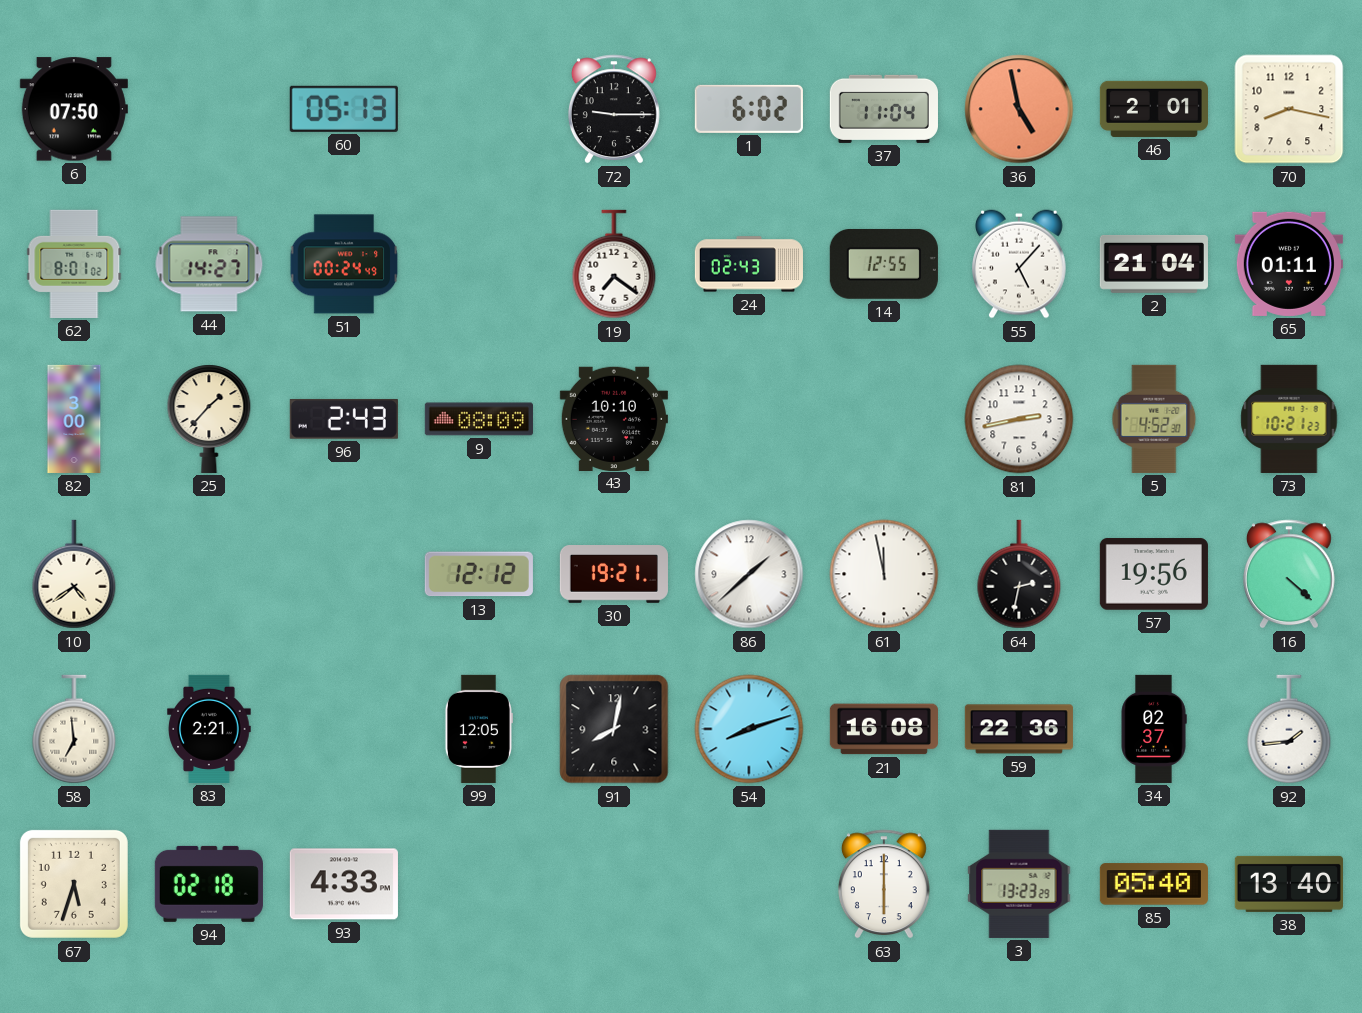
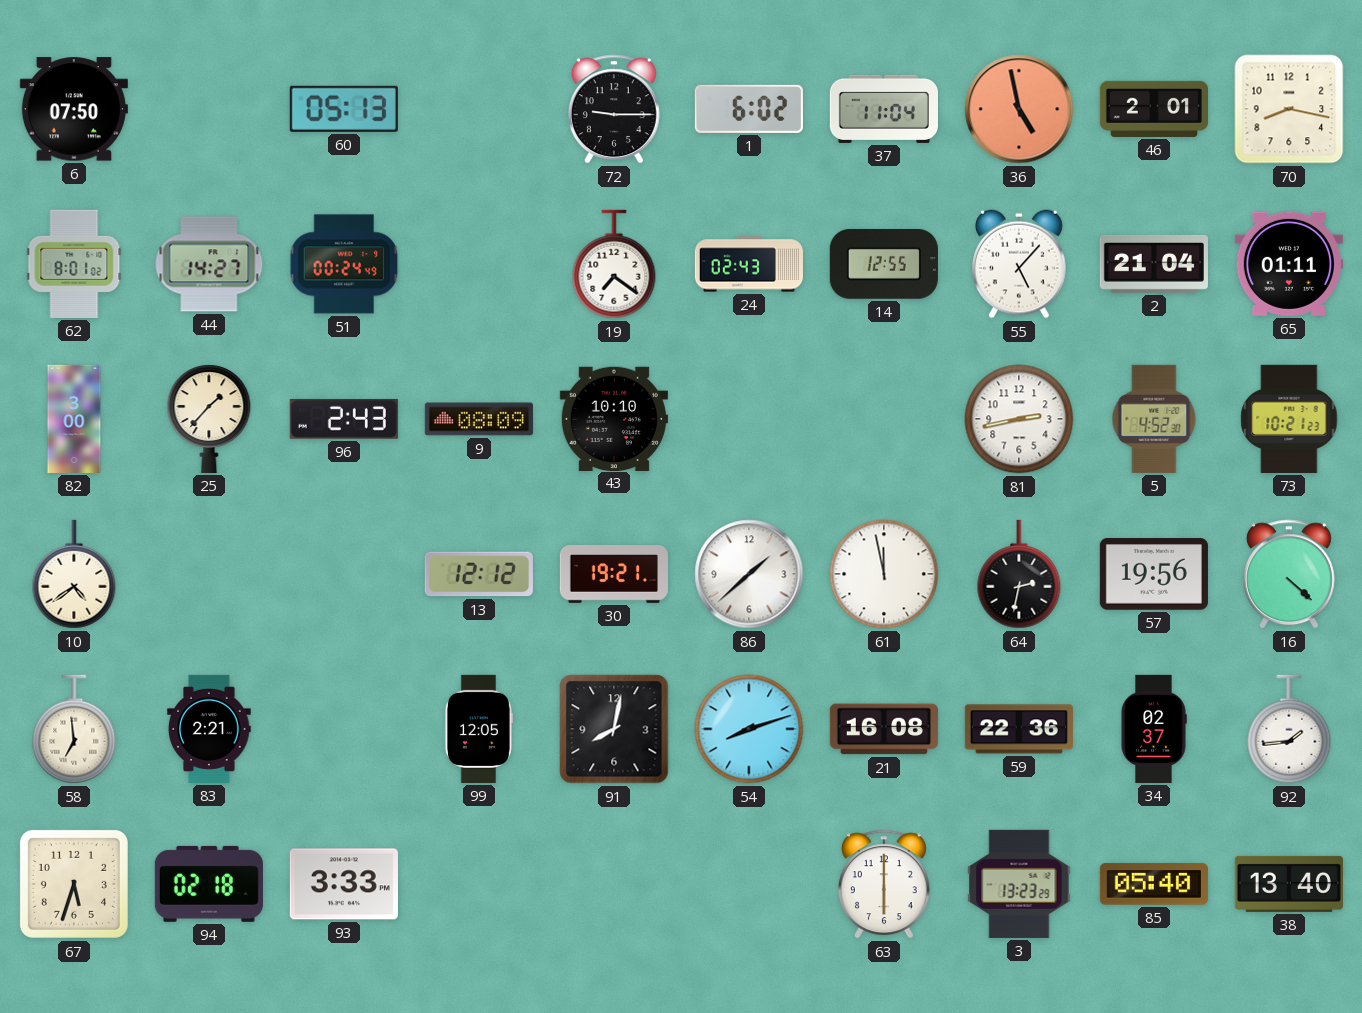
93: 4:33 -> 3:33
